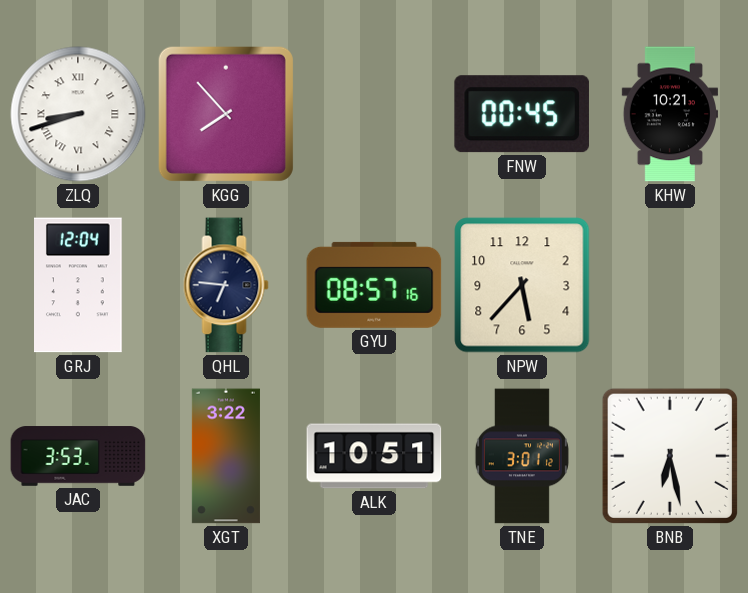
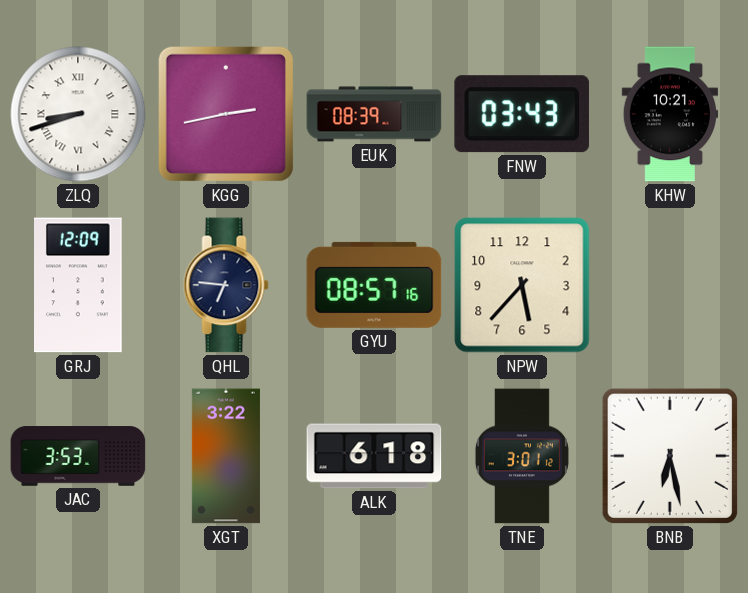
KGG: 7:53 -> 2:43
EUK: none -> 08:39
FNW: 00:45 -> 03:43
GRJ: 12:04 -> 12:09
ALK: 10:51 -> 6:18
